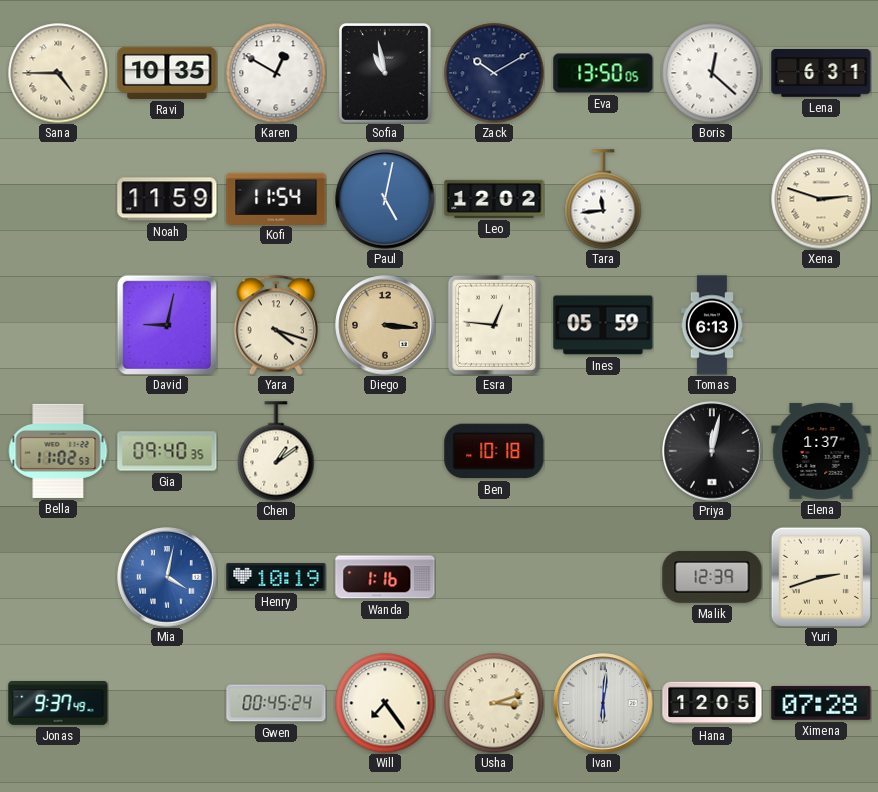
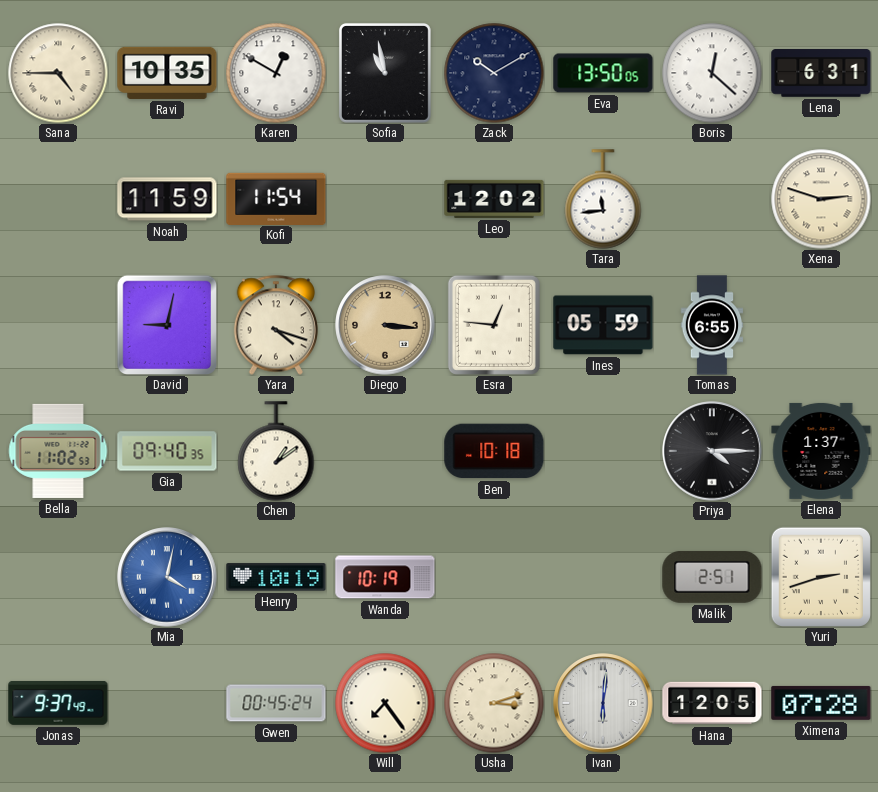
Paul: 5:02 -> none
Tomas: 6:13 -> 6:55
Priya: 12:02 -> 4:15
Wanda: 1:16 -> 10:19
Malik: 12:39 -> 2:51
